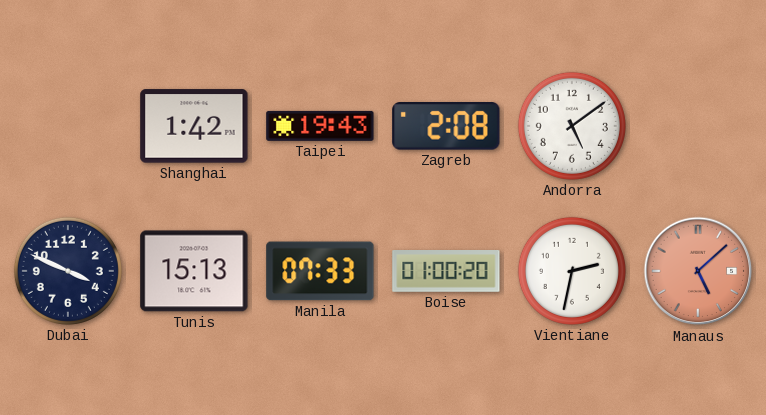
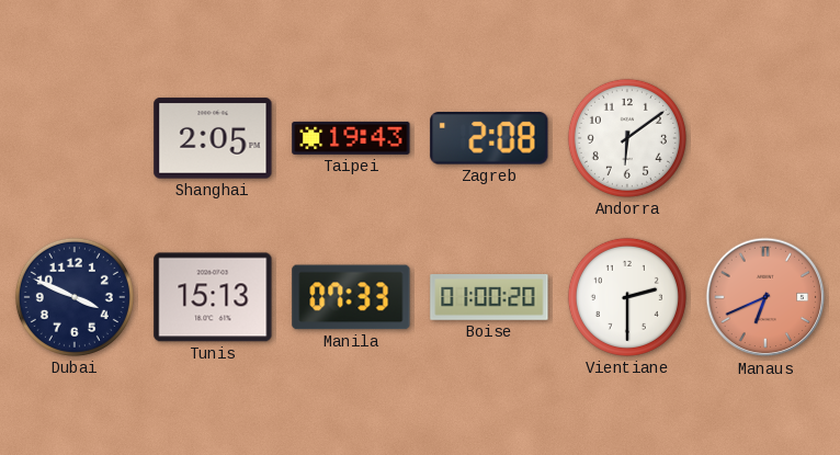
Shanghai: 1:42 -> 2:05
Andorra: 5:09 -> 6:09
Vientiane: 2:32 -> 2:30
Manaus: 5:08 -> 6:41
